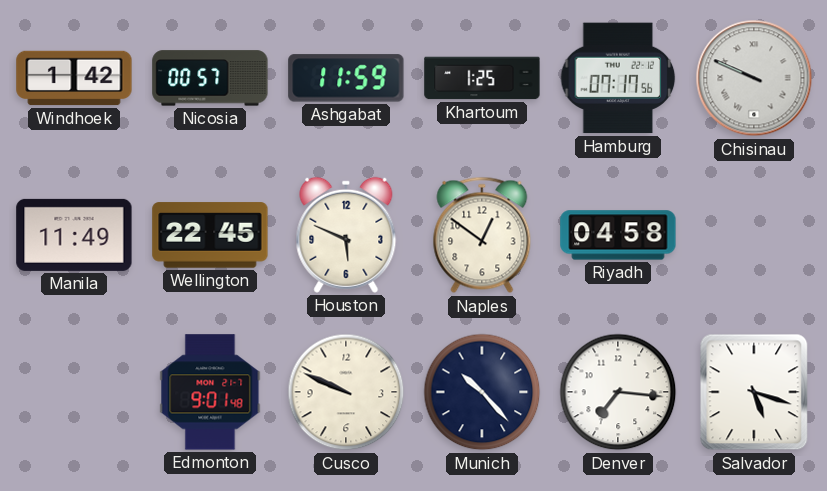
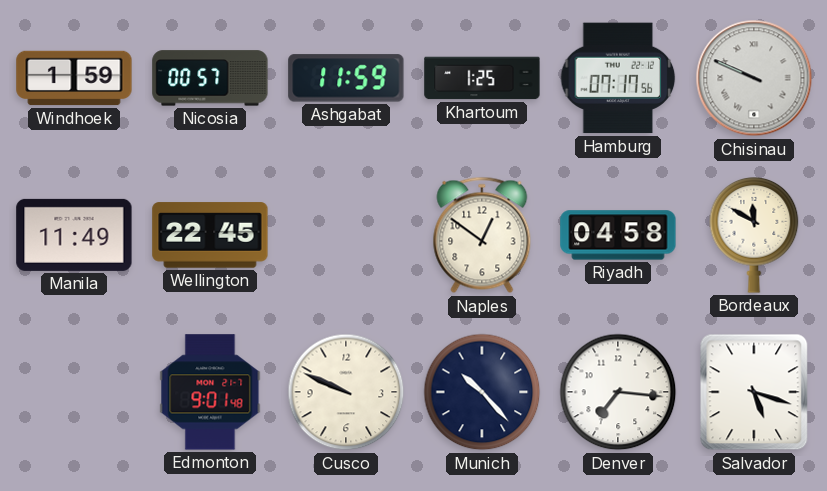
Windhoek: 1:42 -> 1:59
Houston: 5:49 -> none
Bordeaux: none -> 11:50
